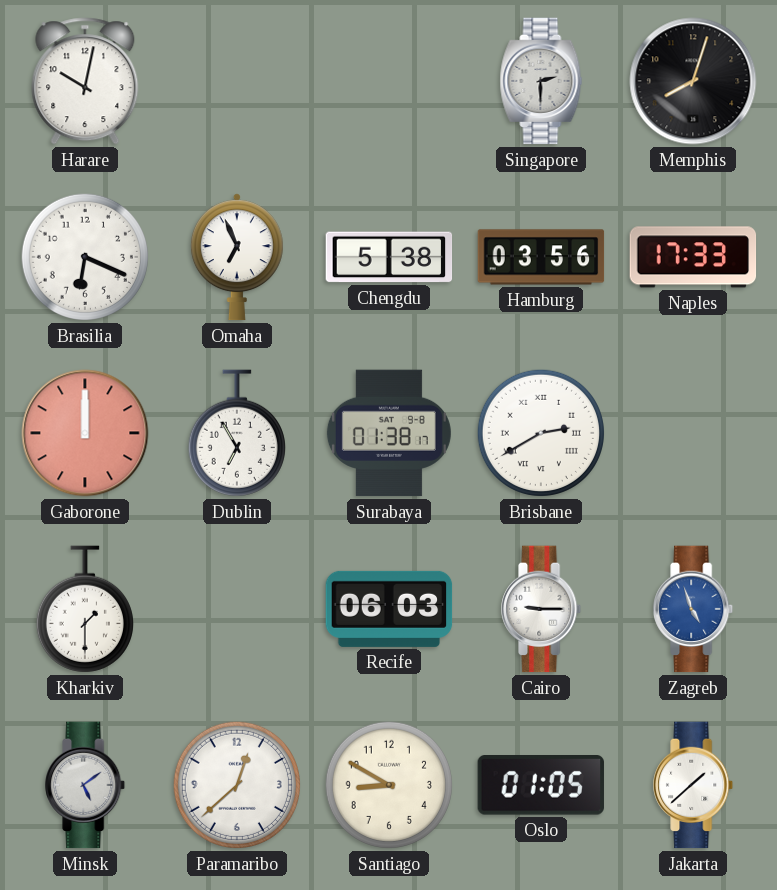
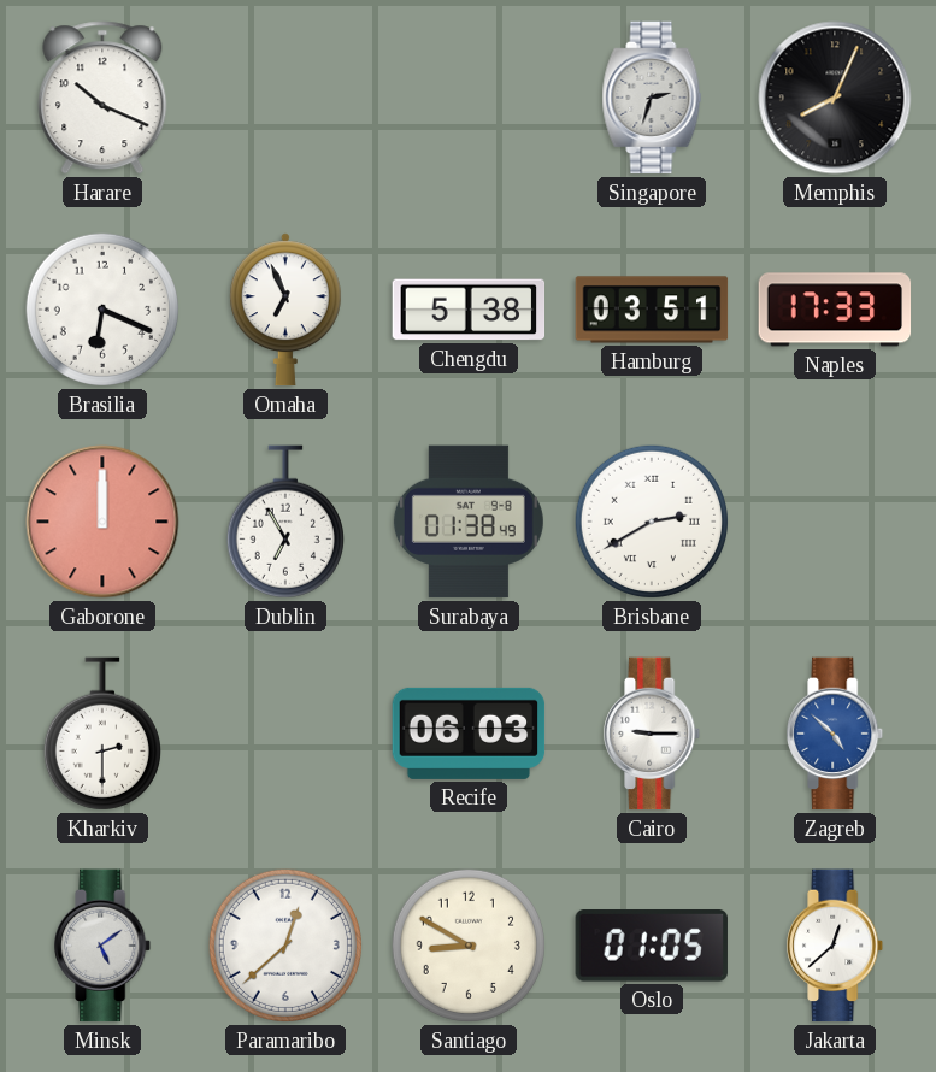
Harare: 10:02 -> 10:19
Singapore: 2:30 -> 2:33
Memphis: 8:03 -> 8:04
Hamburg: 03:56 -> 03:51
Surabaya: 01:38:17 -> 01:38:49
Kharkiv: 1:30 -> 2:30
Zagreb: 4:57 -> 4:52
Jakarta: 1:38 -> 12:38
